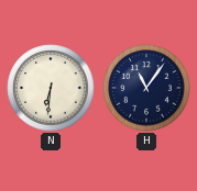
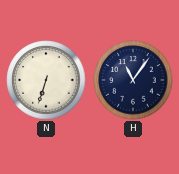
N: 6:31 -> 6:33
